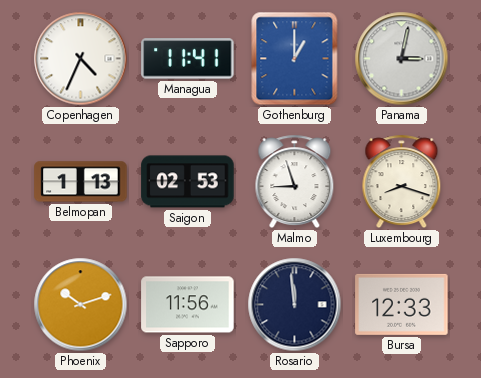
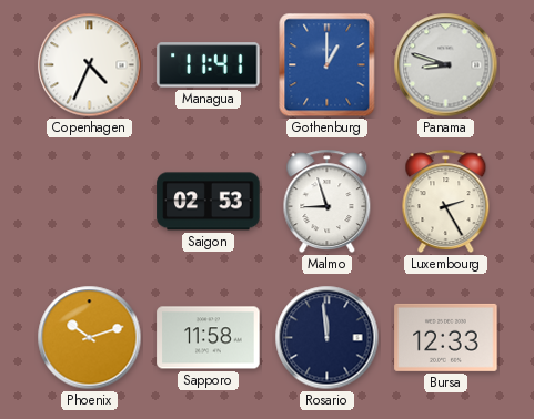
Panama: 3:02 -> 8:48
Belmopan: 1:13 -> none
Luxembourg: 8:18 -> 2:25
Sapporo: 11:56 -> 11:58
